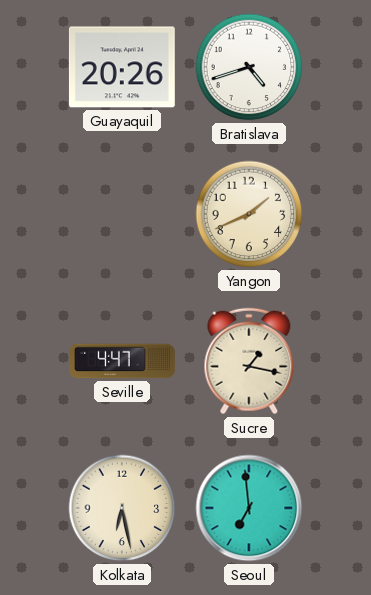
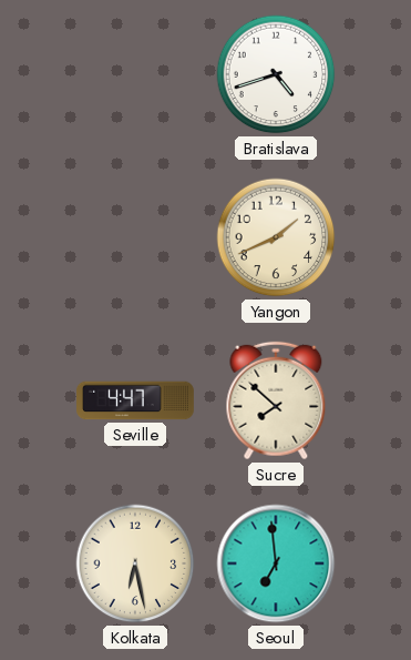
Guayaquil: 20:26 -> none
Sucre: 1:17 -> 7:52
